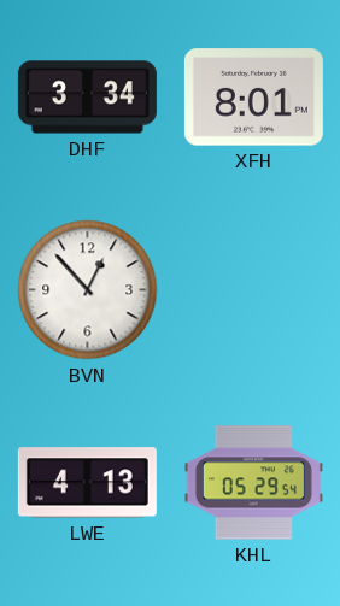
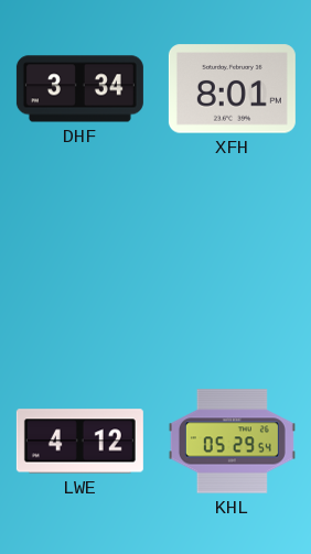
BVN: 12:53 -> none
LWE: 4:13 -> 4:12
